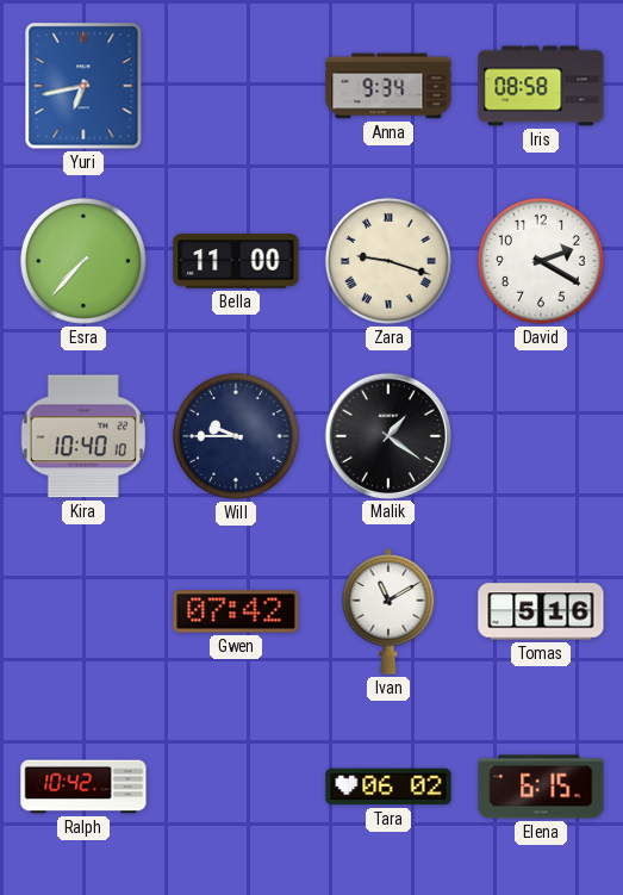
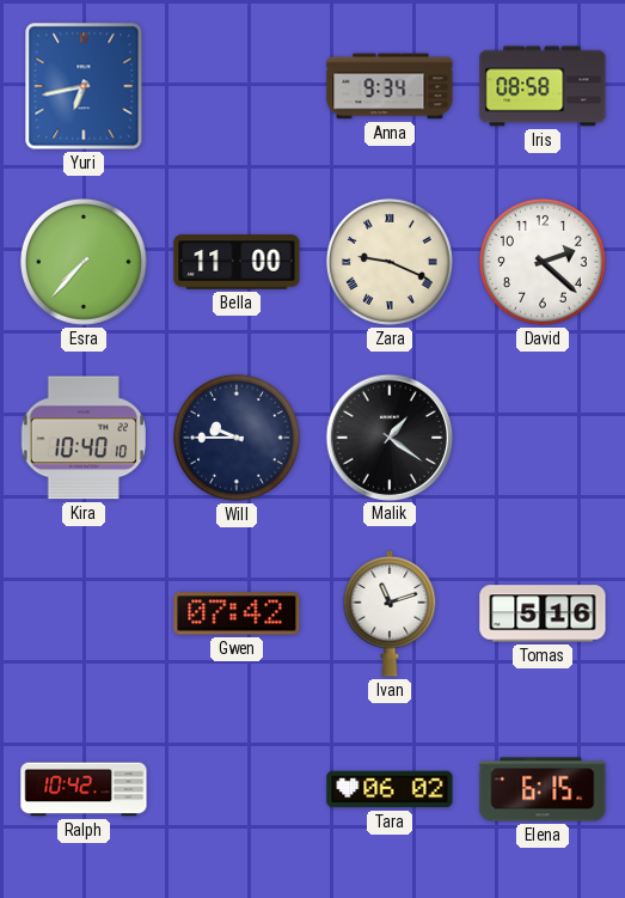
Zara: 9:18 -> 9:19
David: 2:20 -> 2:22
Ivan: 11:10 -> 11:12
